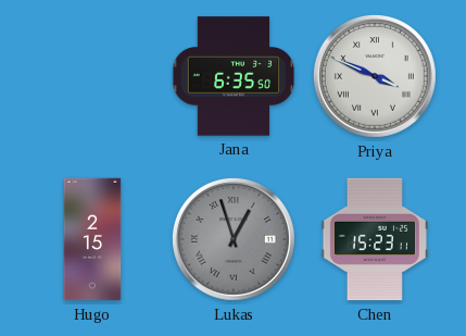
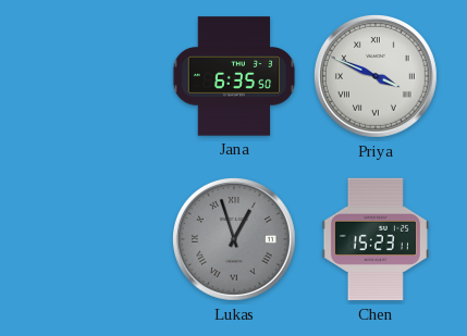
Hugo: 2:15 -> none
